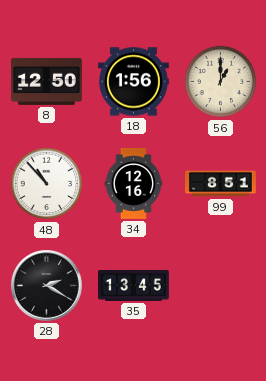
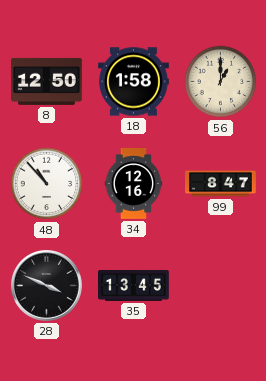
18: 1:56 -> 1:58
99: 8:51 -> 8:47
28: 2:20 -> 3:49
